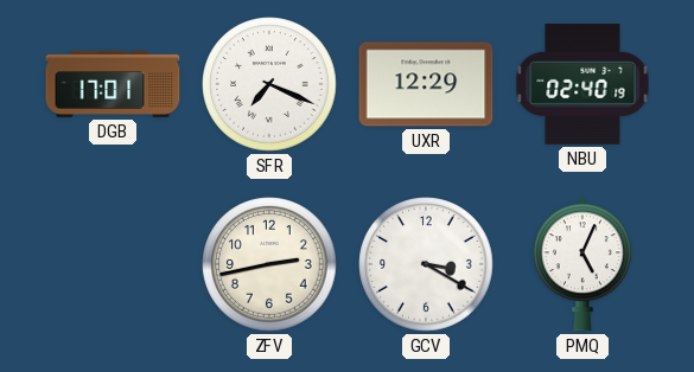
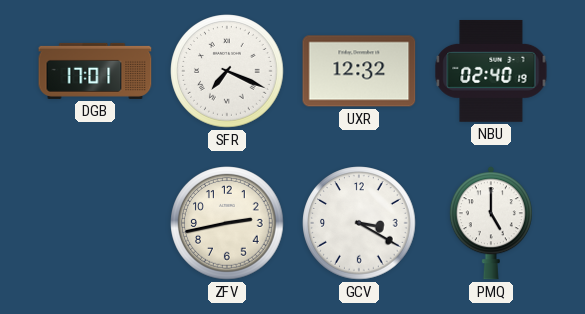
UXR: 12:29 -> 12:32
PMQ: 5:04 -> 5:00
